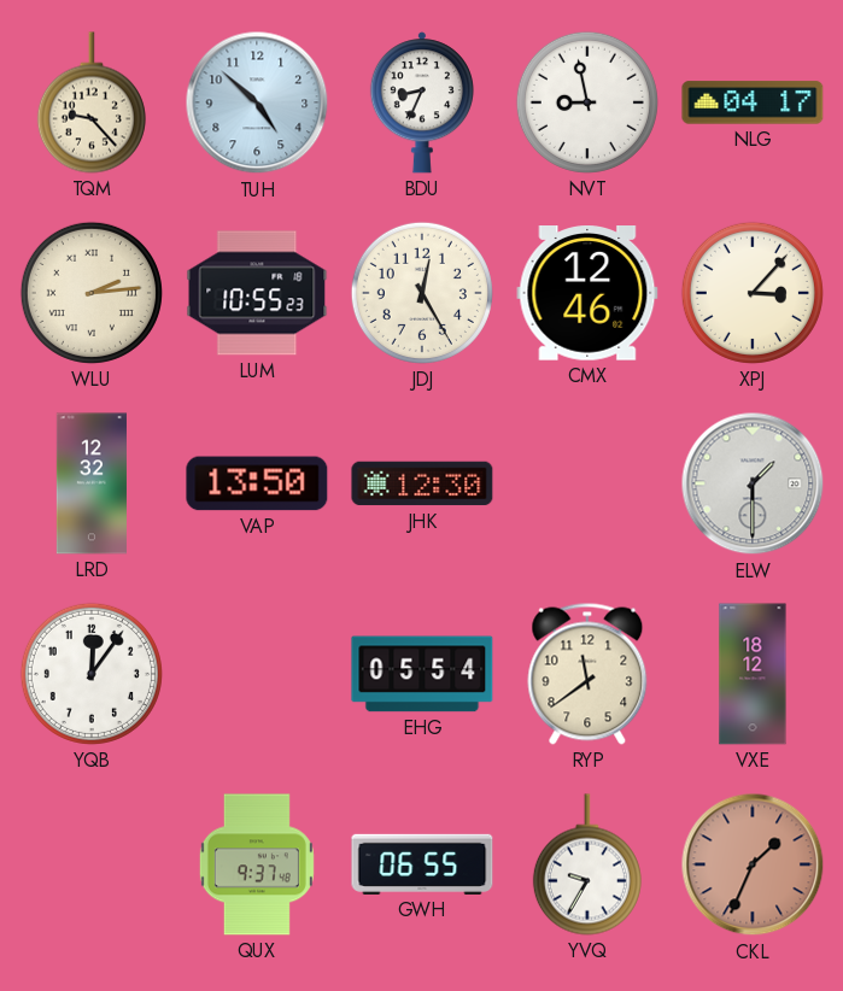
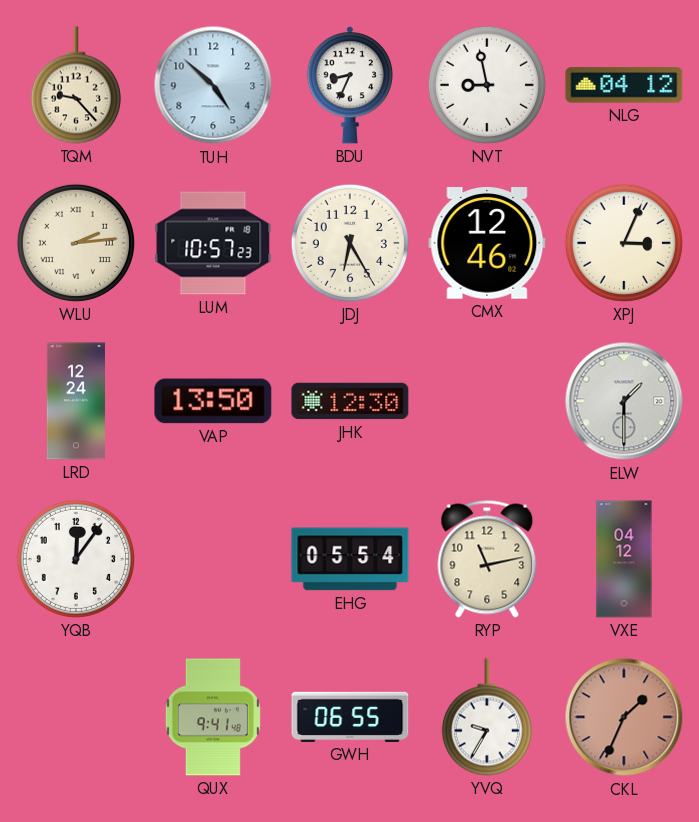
NLG: 04:17 -> 04:12
LUM: 10:55 -> 10:57
JDJ: 12:25 -> 6:25
XPJ: 3:07 -> 3:04
LRD: 12:32 -> 12:24
RYP: 11:39 -> 11:13
VXE: 18:12 -> 04:12
QUX: 9:37 -> 9:41
